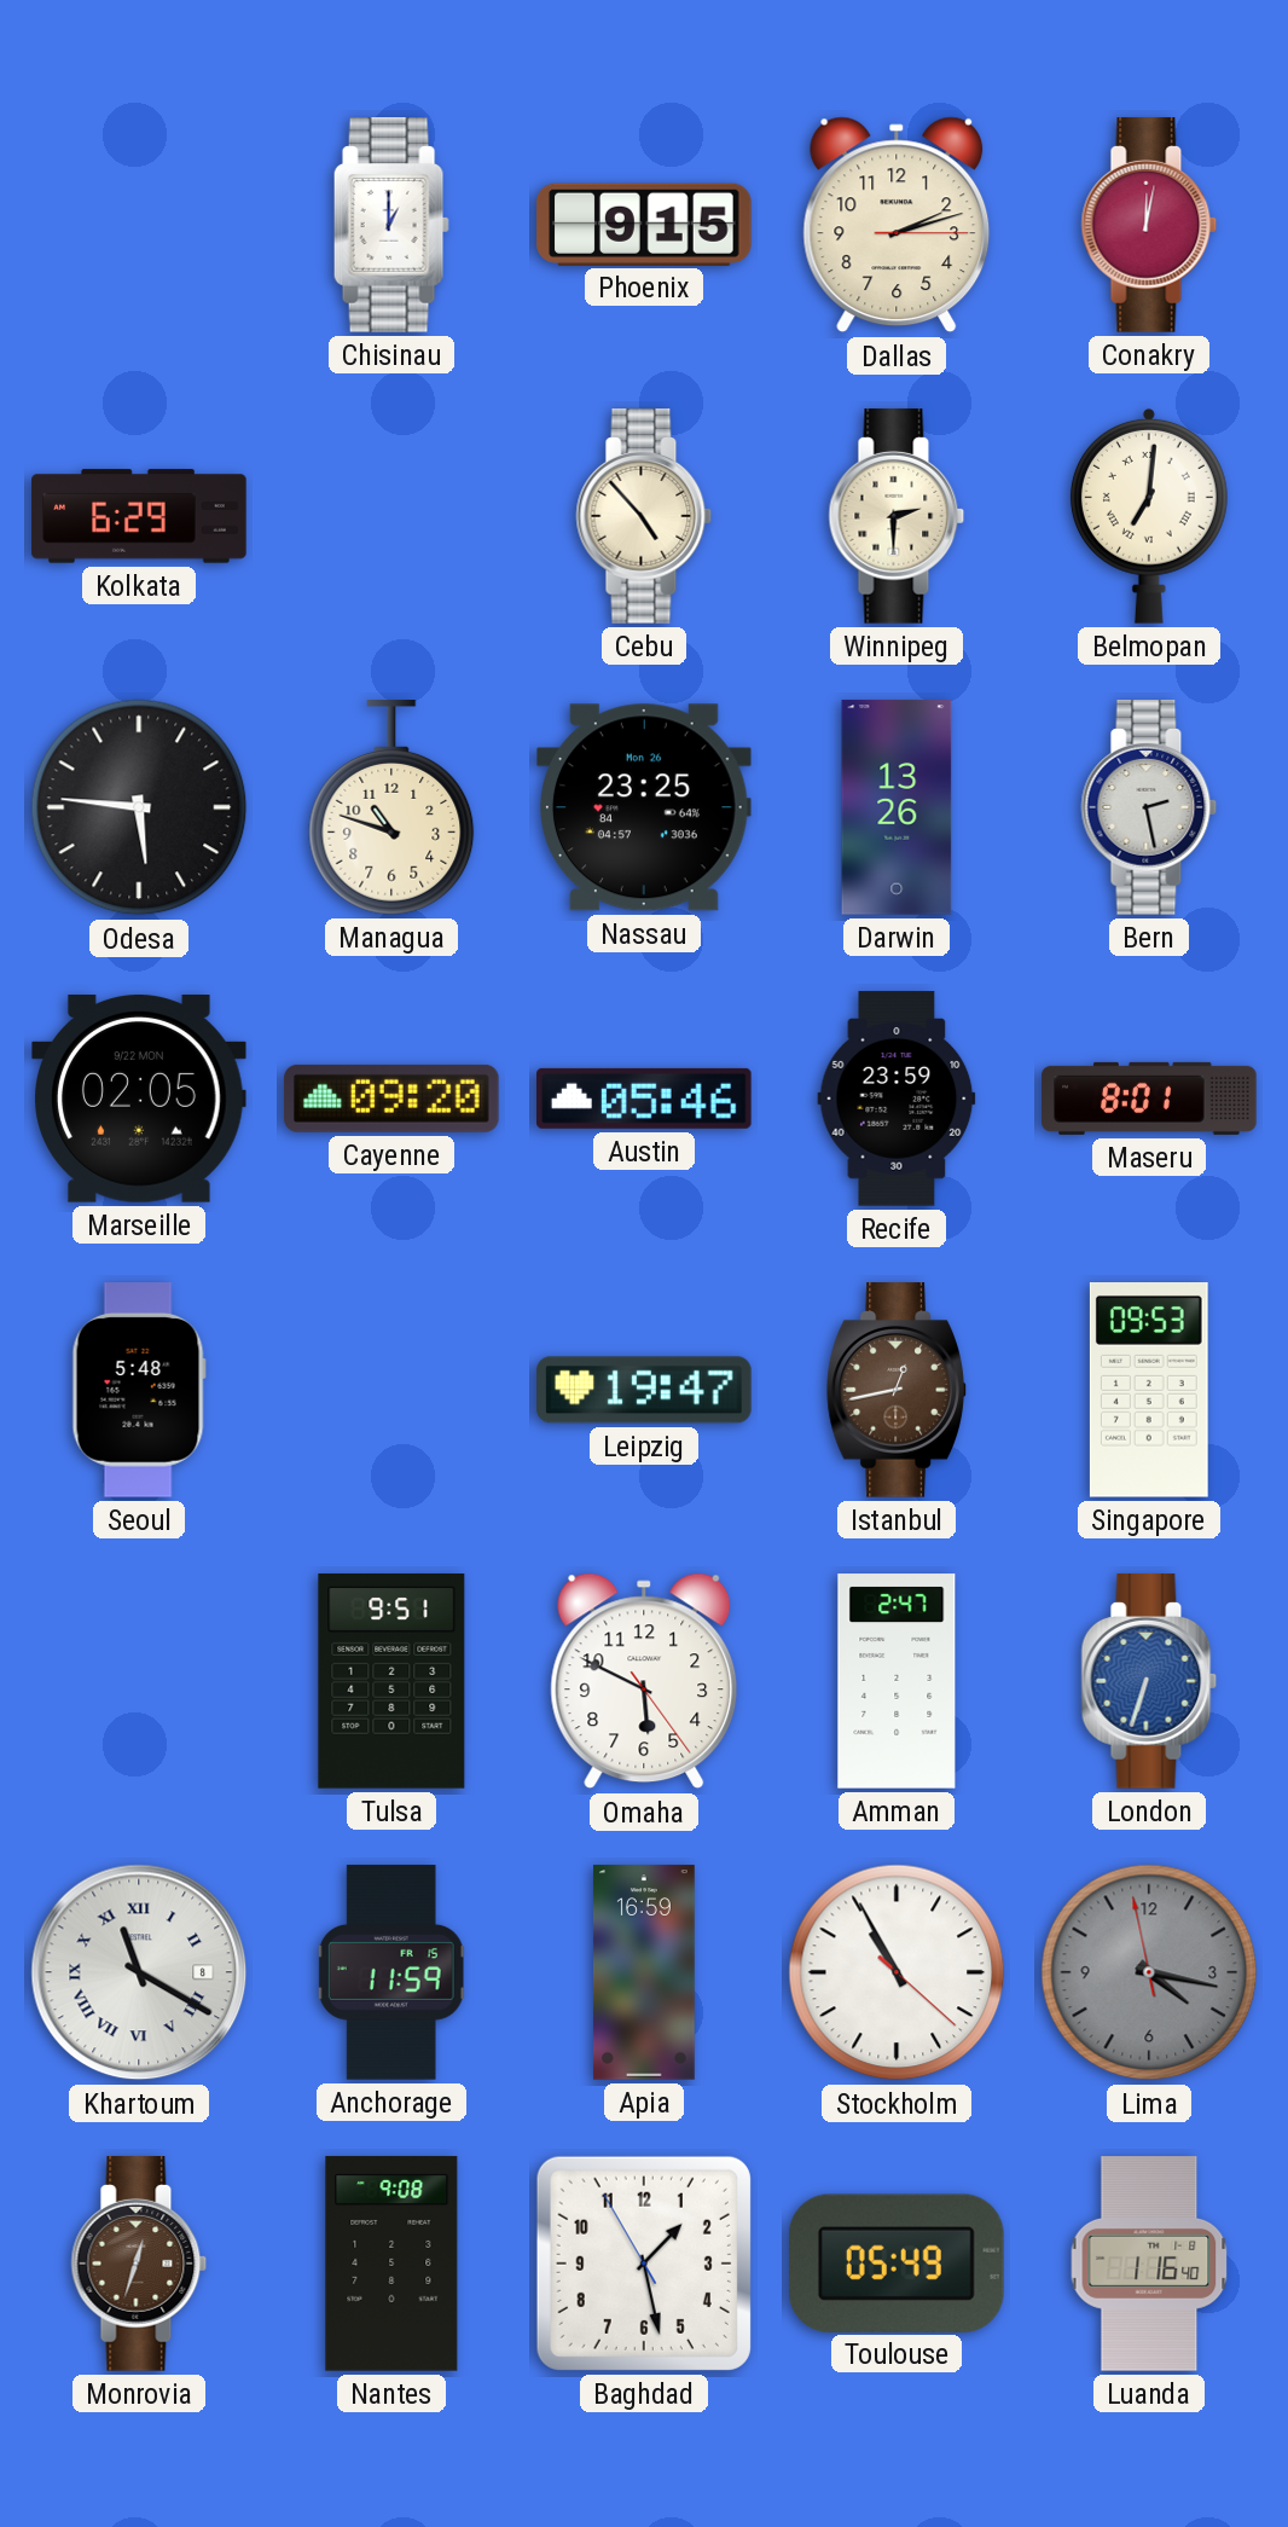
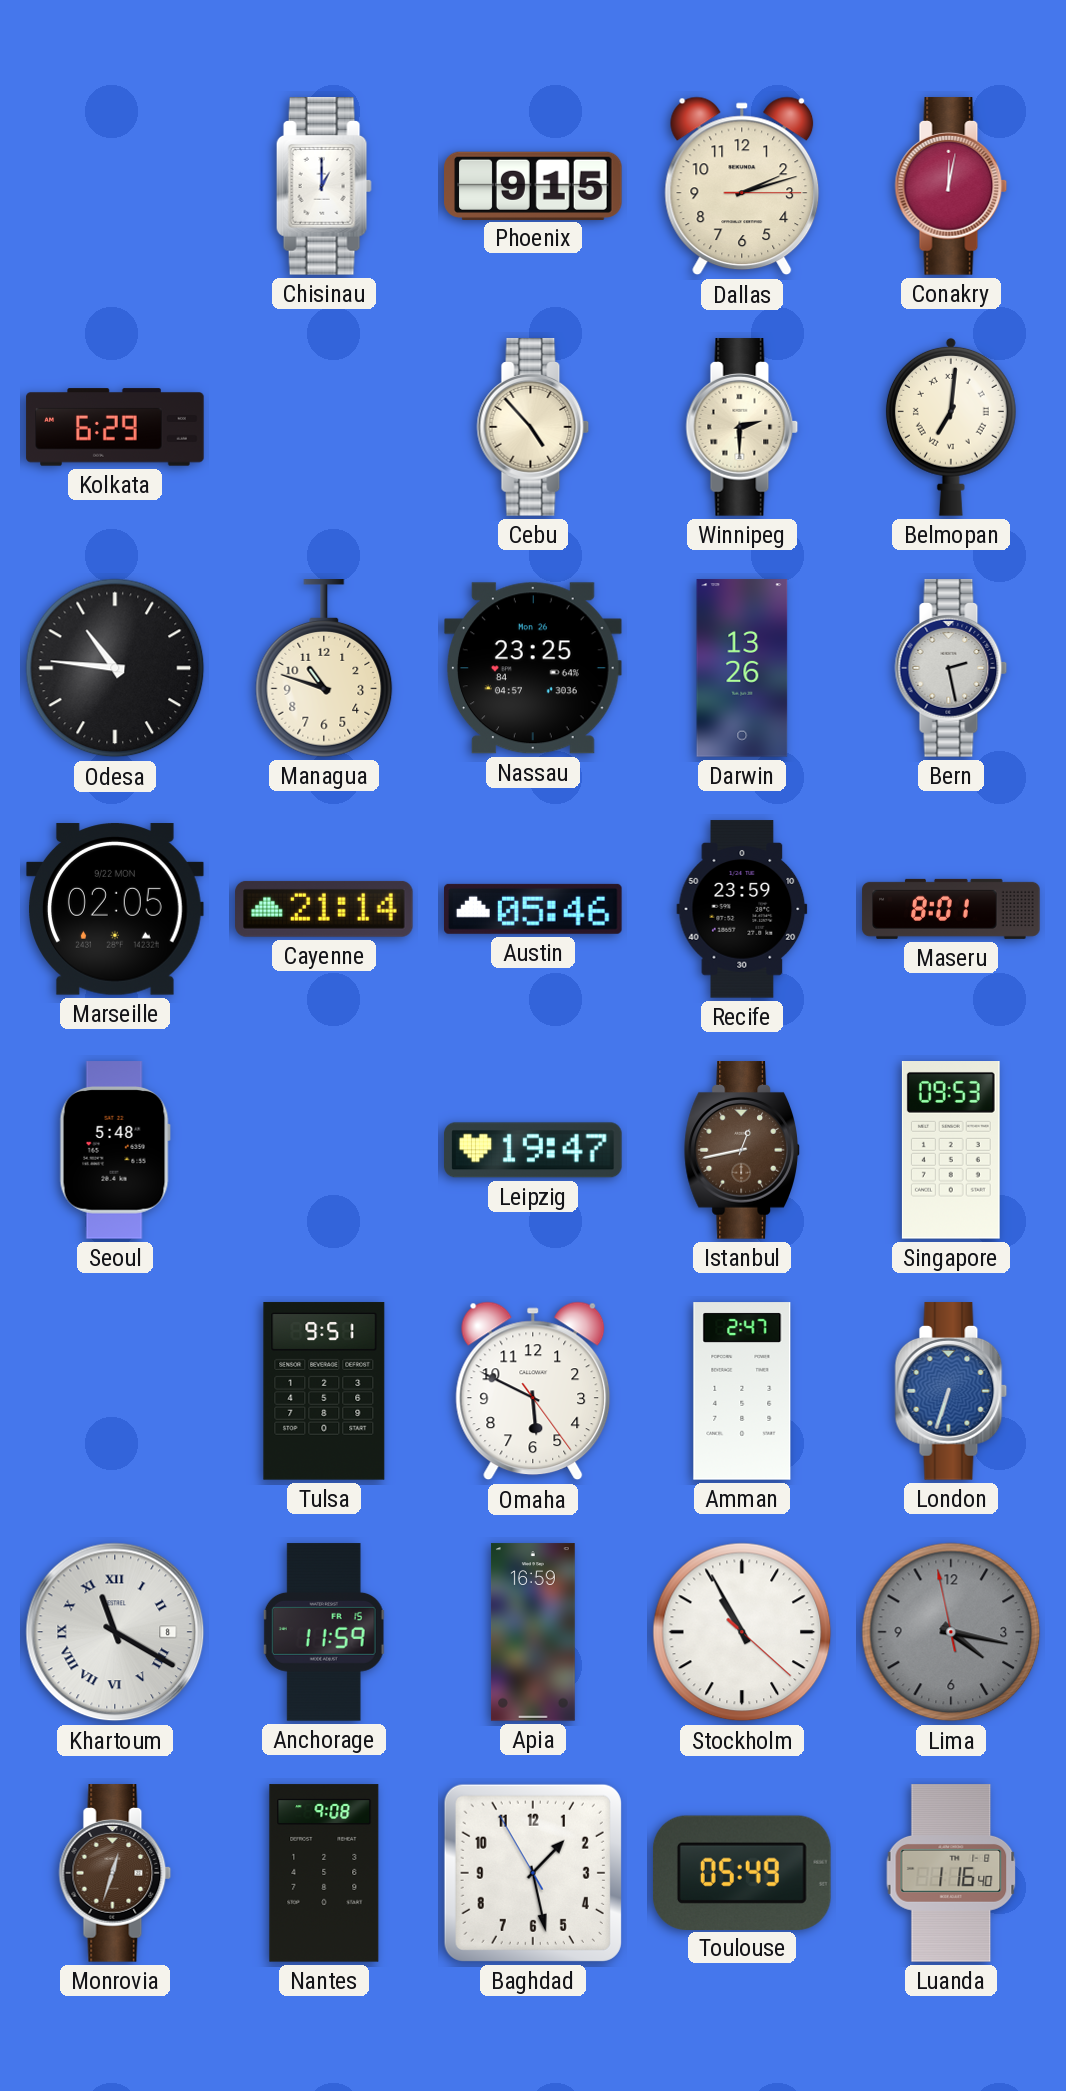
Odesa: 5:46 -> 10:46
Cayenne: 09:20 -> 21:14
